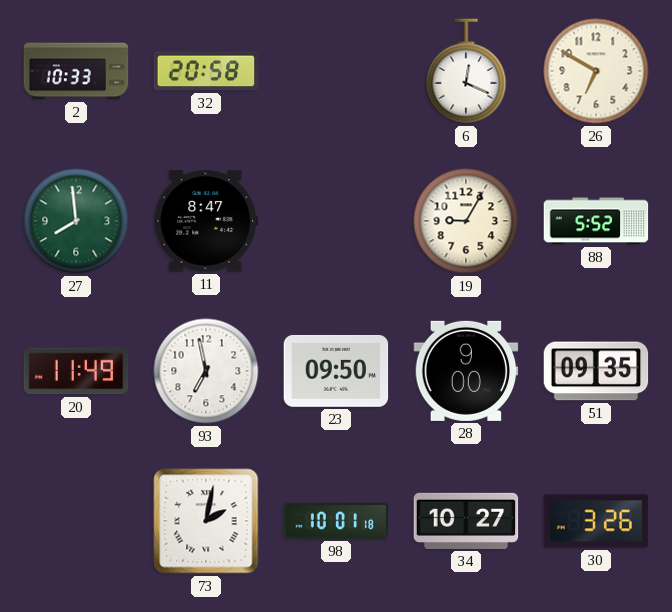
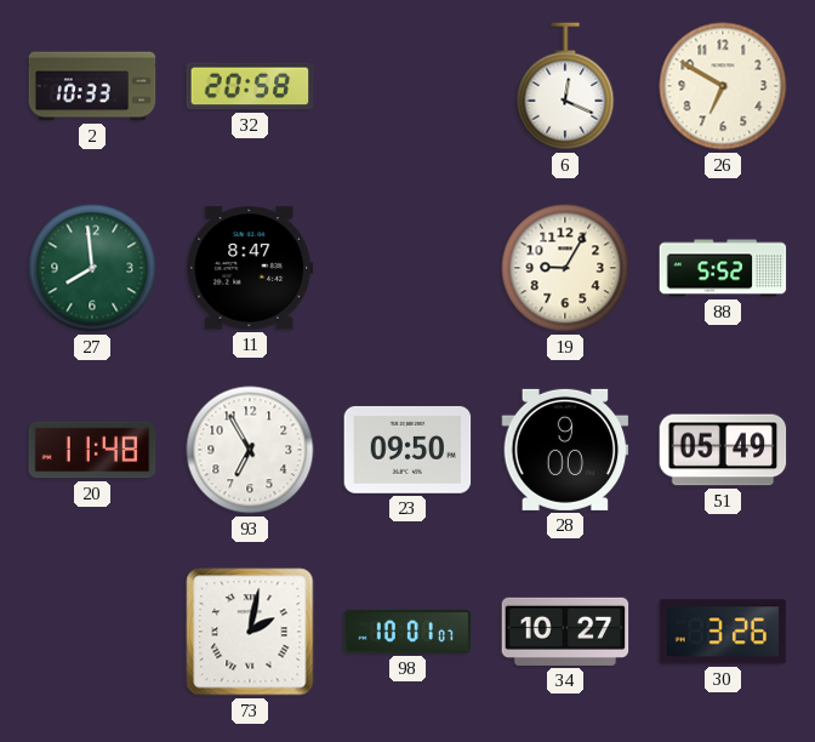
20: 11:49 -> 11:48
93: 6:58 -> 6:55
51: 09:35 -> 05:49
98: 10:01:18 -> 10:01:07
